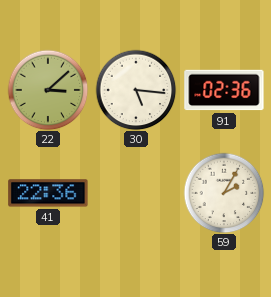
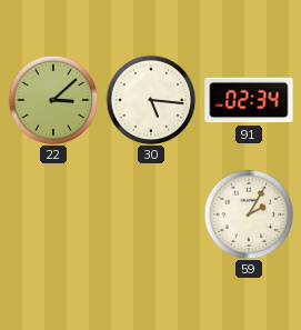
91: 02:36 -> 02:34
41: 22:36 -> none
